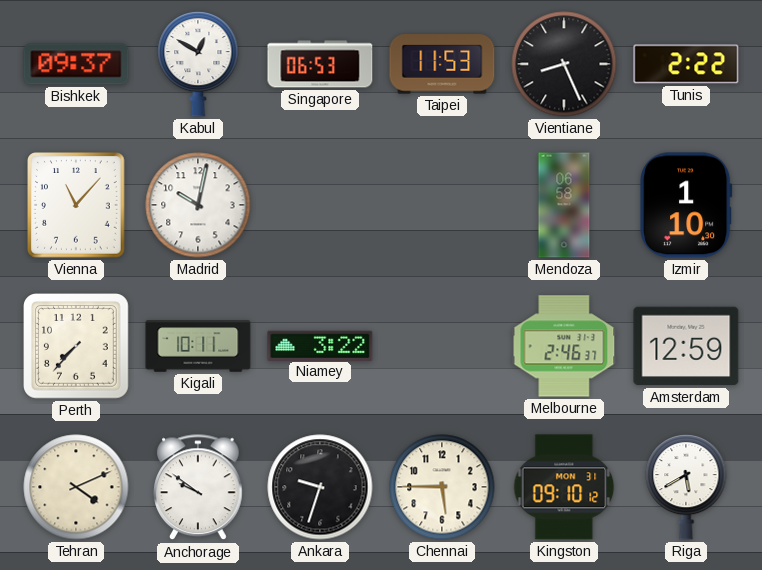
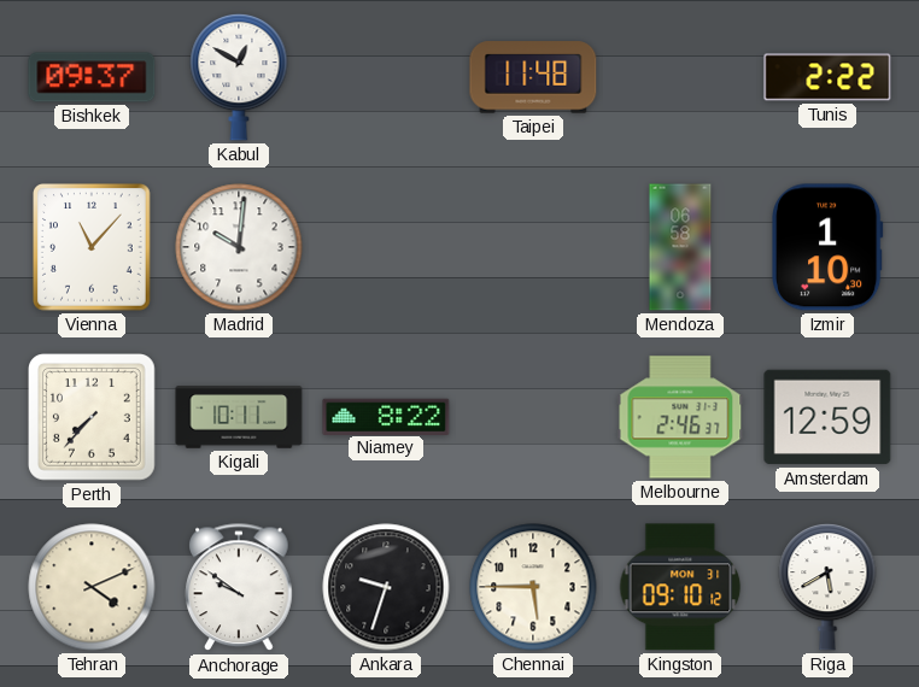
Singapore: 06:53 -> none
Taipei: 11:53 -> 11:48
Vientiane: 8:26 -> none
Madrid: 10:02 -> 10:01
Niamey: 3:22 -> 8:22
